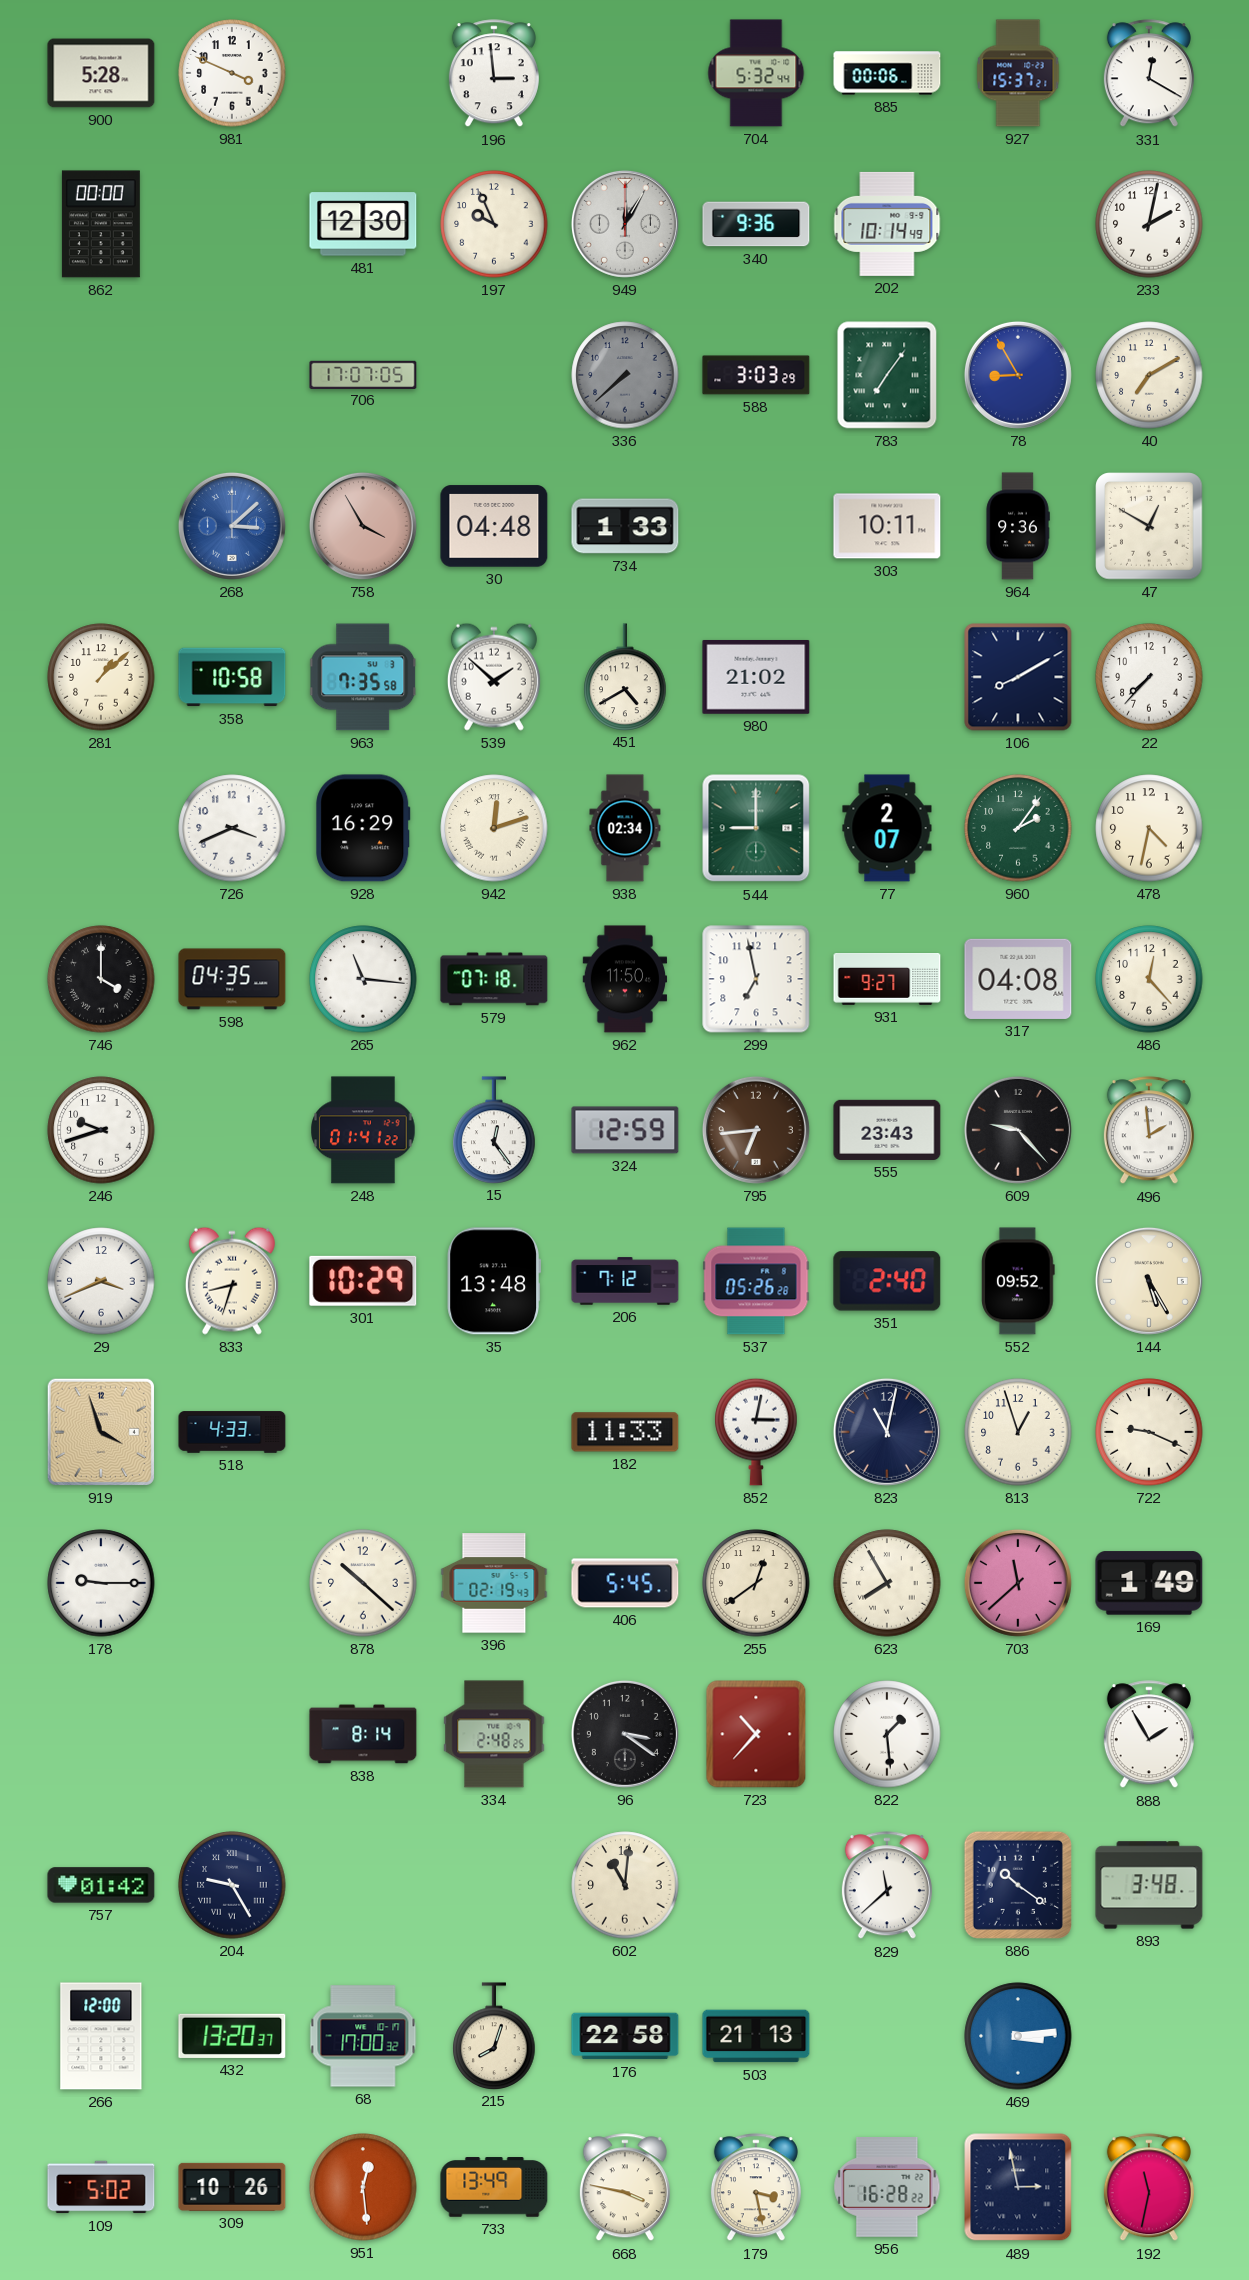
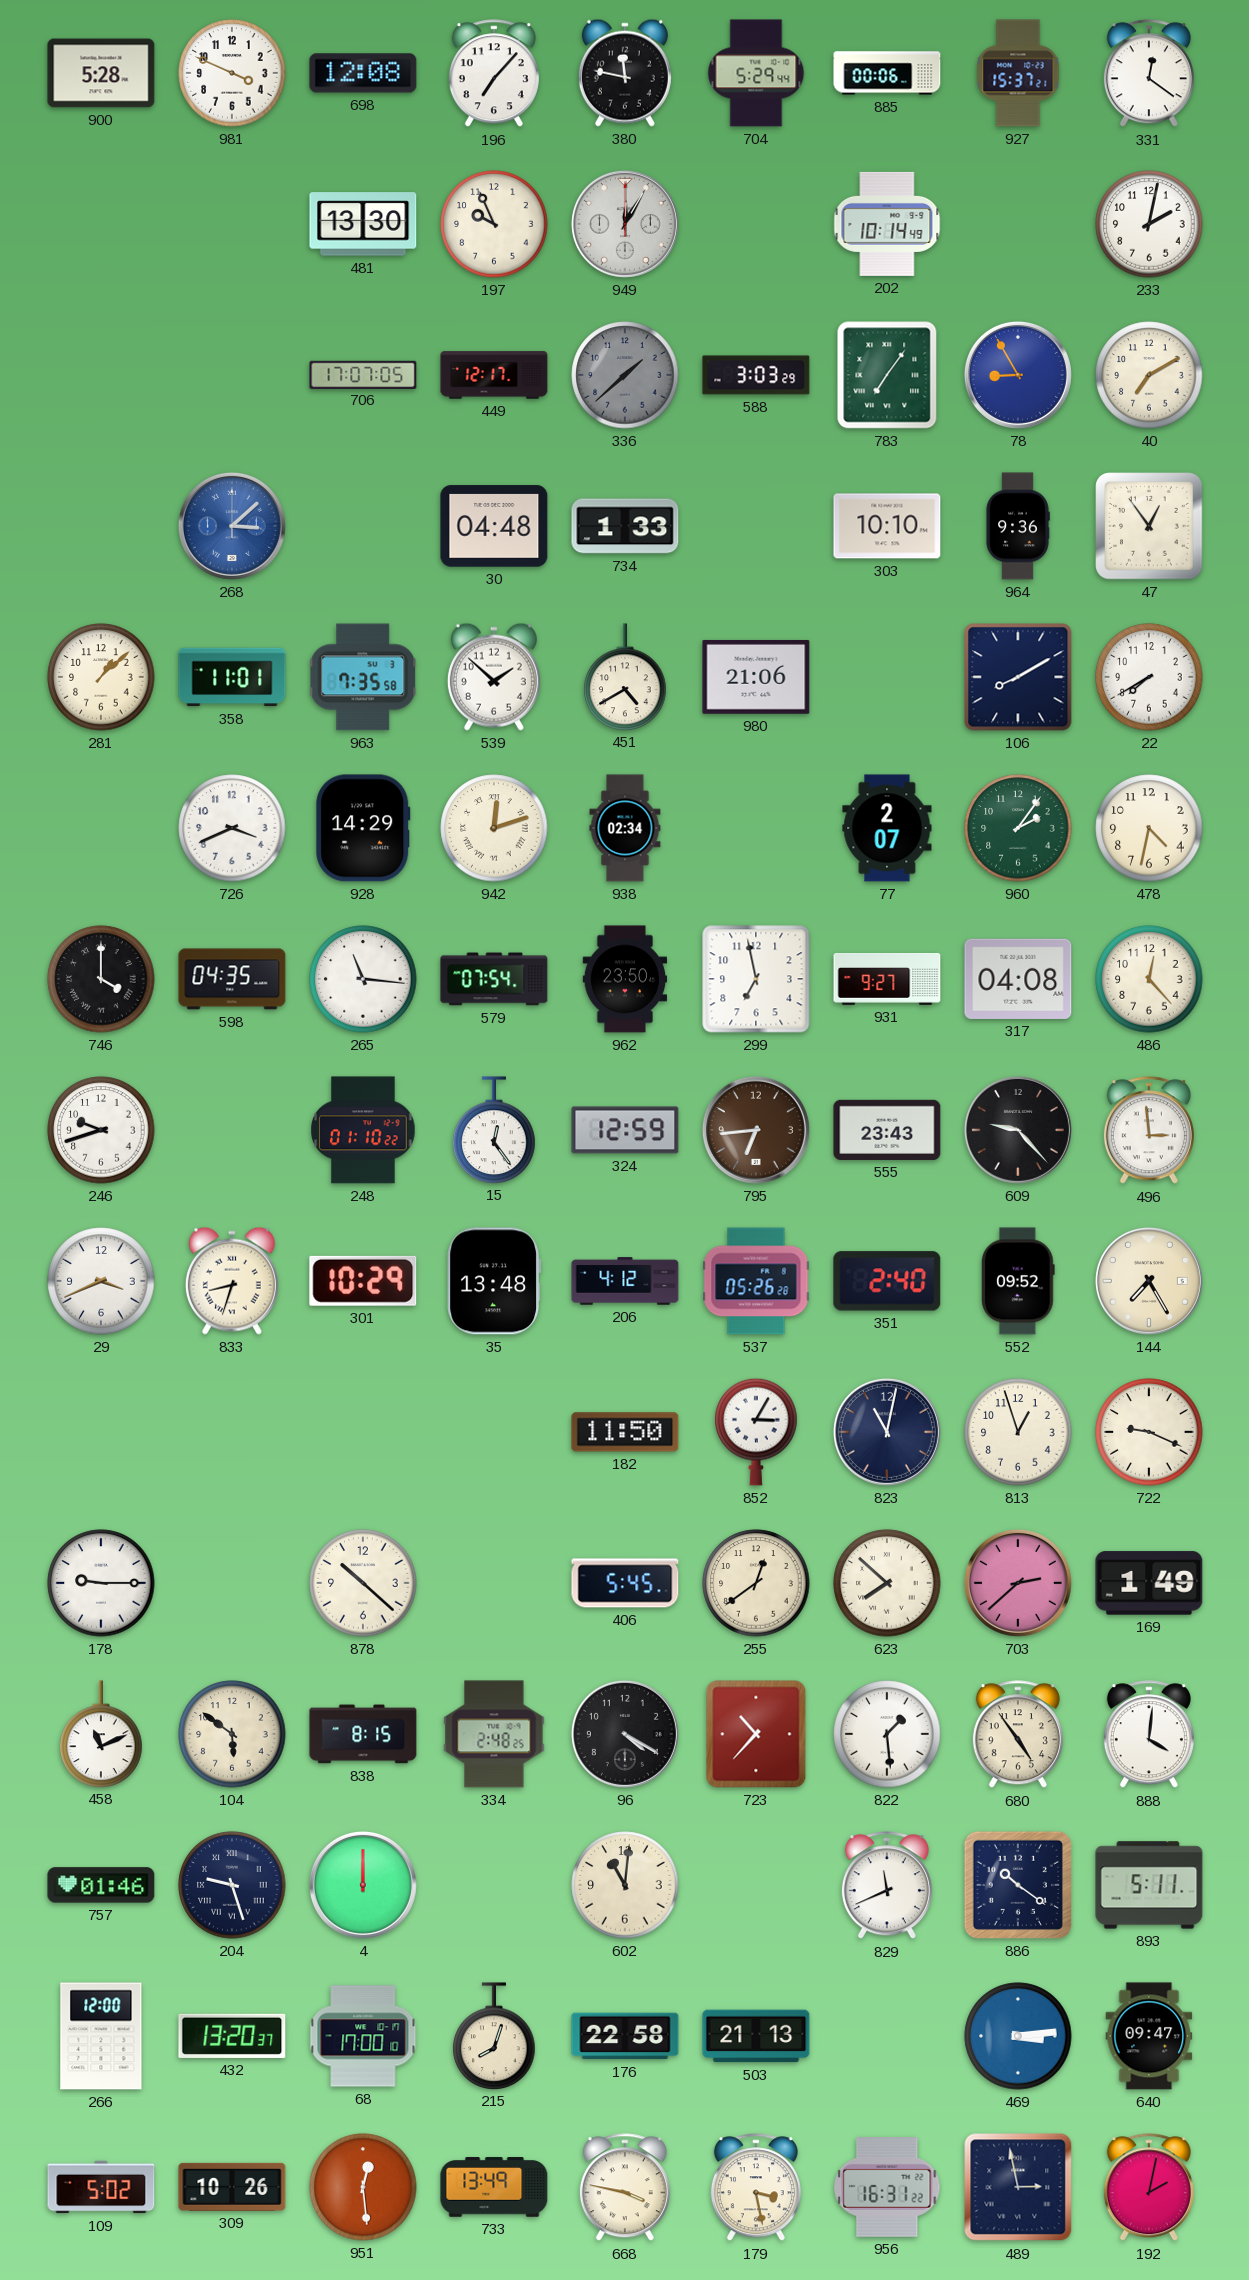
698: none -> 12:08
196: 2:59 -> 7:07
380: none -> 11:47
704: 5:32 -> 5:29
331: 12:20 -> 12:21
862: 00:00 -> none
481: 12:30 -> 13:30
340: 9:36 -> none
449: none -> 12:17
336: 7:38 -> 1:38
758: 3:55 -> none
303: 10:11 -> 10:10
47: 12:50 -> 12:54
358: 10:58 -> 11:01
980: 21:02 -> 21:06
22: 7:37 -> 7:40
928: 16:29 -> 14:29
544: 9:00 -> none
579: 07:18 -> 07:54
962: 11:50 -> 23:50
248: 01:41 -> 01:10
496: 1:59 -> 2:59
206: 7:12 -> 4:12
144: 5:25 -> 7:25
919: 3:57 -> none
518: 4:33 -> none
182: 11:33 -> 11:50
852: 3:02 -> 3:05
396: 02:19 -> none
623: 7:55 -> 7:52
703: 11:38 -> 2:38
458: none -> 11:11
104: none -> 5:51
838: 8:14 -> 8:15
96: 3:21 -> 4:20
680: none -> 4:54
888: 1:55 -> 4:01
757: 01:42 -> 01:46
204: 9:25 -> 9:27
4: none -> 12:00
829: 11:38 -> 11:41
893: 3:48 -> 5:11
68: 17:00:32 -> 17:00:10
640: none -> 09:47
956: 16:28 -> 16:31
192: 11:32 -> 2:02
